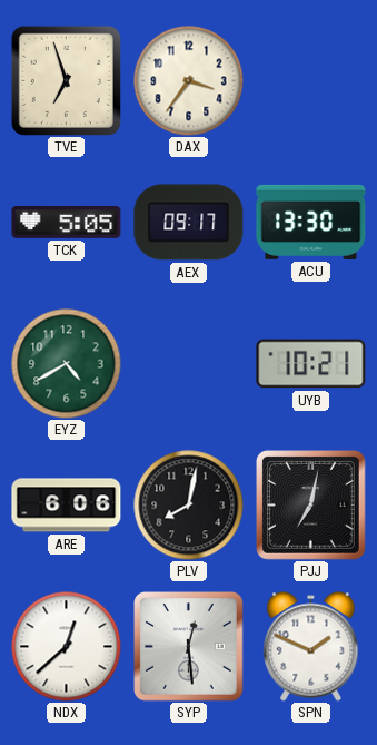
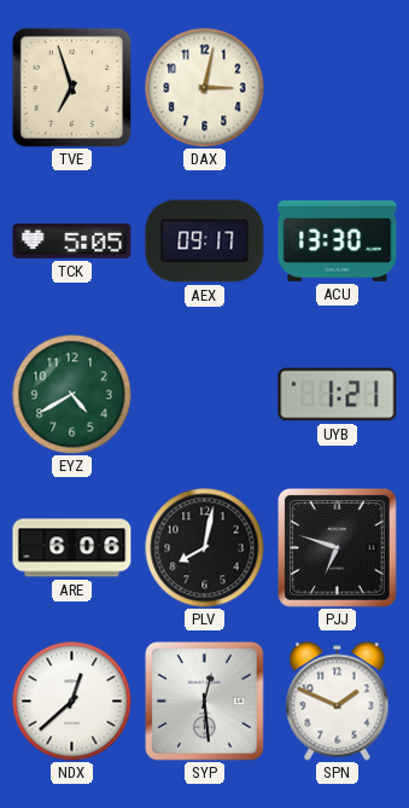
DAX: 3:36 -> 3:02
UYB: 10:21 -> 1:21
PJJ: 7:02 -> 6:48
